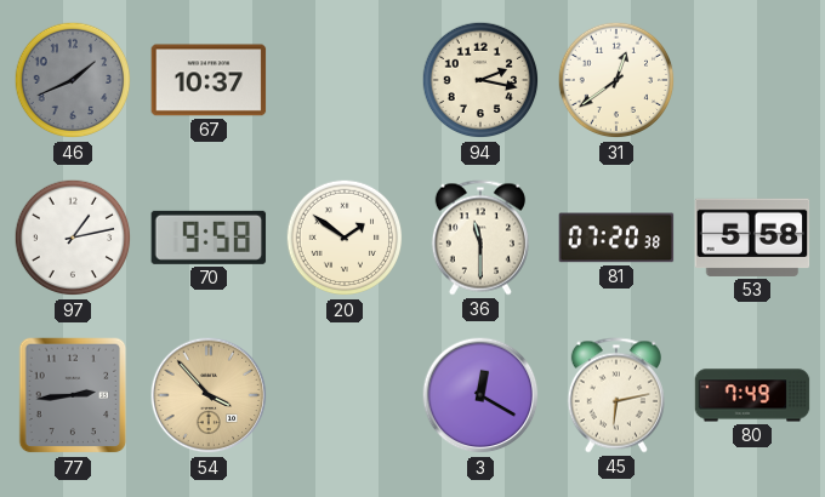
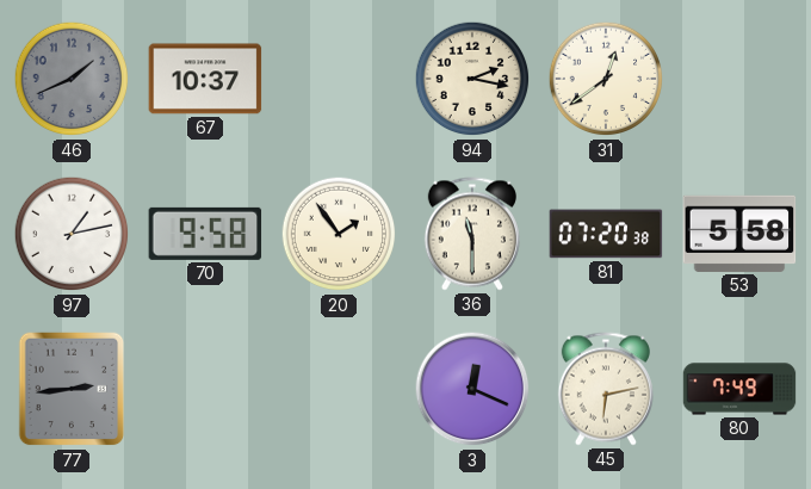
20: 1:51 -> 1:54
54: 3:53 -> none
3: 12:20 -> 12:19
